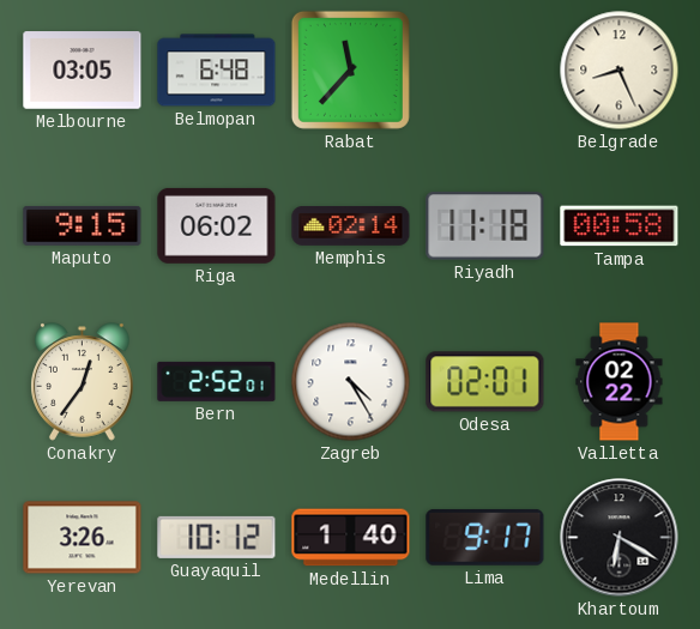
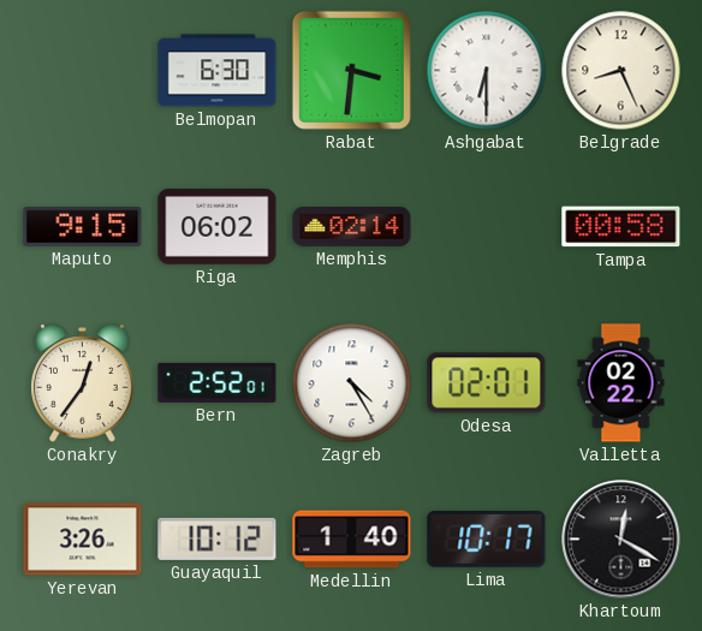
Melbourne: 03:05 -> none
Belmopan: 6:48 -> 6:30
Rabat: 11:37 -> 3:31
Ashgabat: none -> 6:30
Riyadh: 11:18 -> none
Lima: 9:17 -> 10:17
Khartoum: 6:20 -> 12:20
